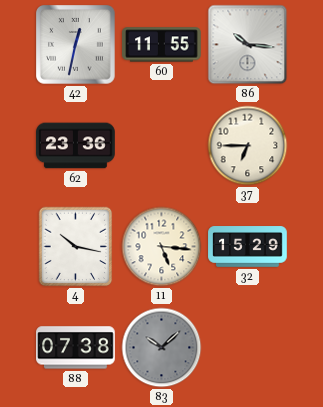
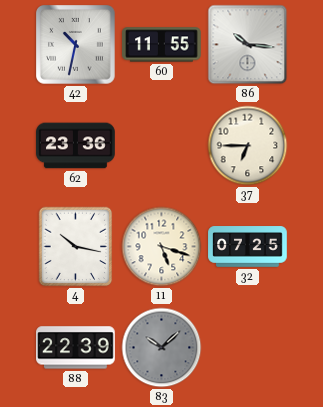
42: 12:32 -> 10:32
11: 5:16 -> 5:18
32: 15:29 -> 07:25
88: 07:38 -> 22:39
